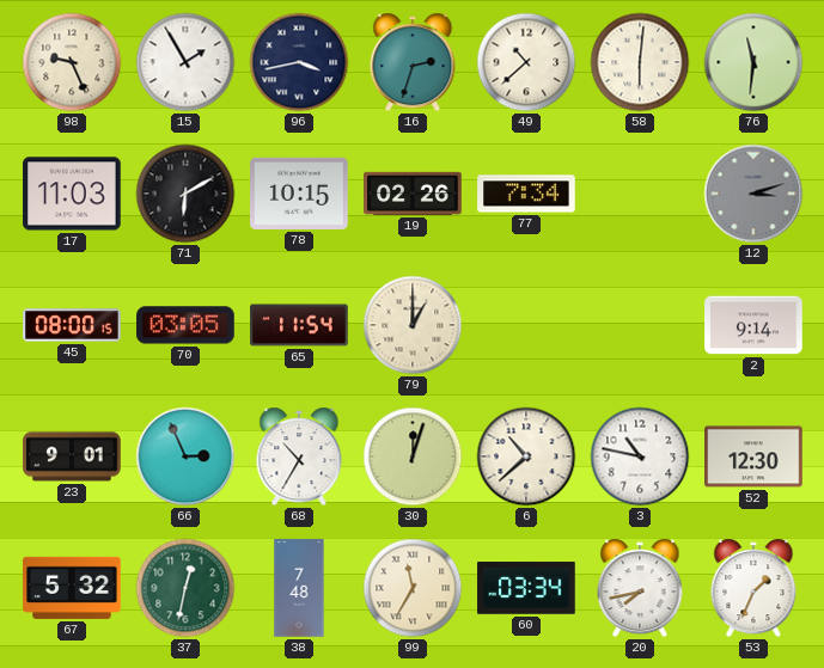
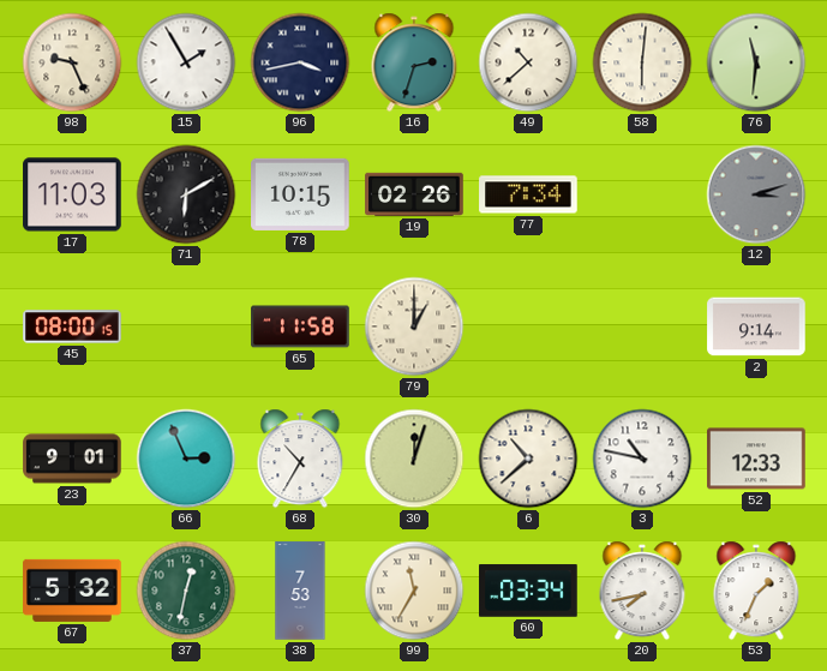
70: 03:05 -> none
65: 11:54 -> 11:58
52: 12:30 -> 12:33
38: 7:48 -> 7:53
